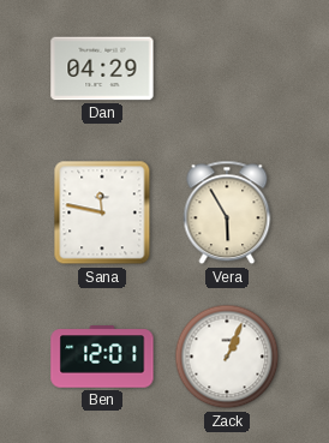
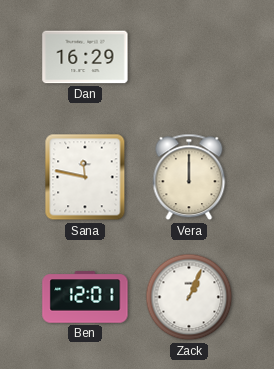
Dan: 04:29 -> 16:29
Vera: 5:55 -> 12:00
